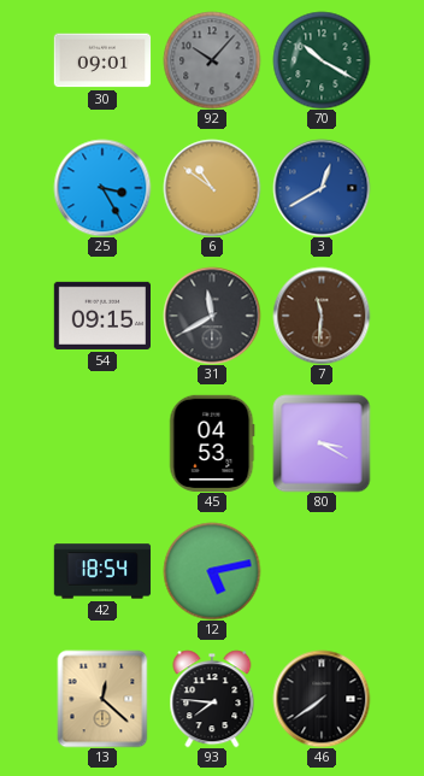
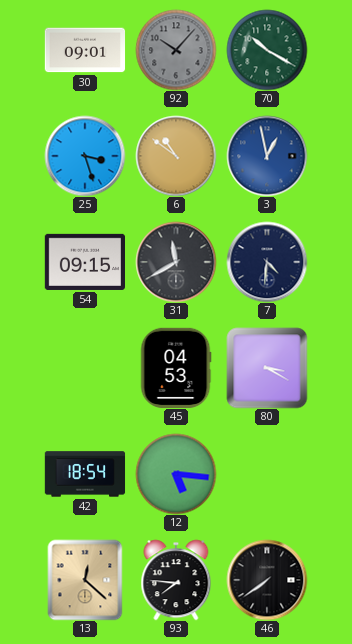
25: 3:25 -> 3:27
3: 12:40 -> 12:58
7: 11:31 -> 4:31
7 dial: brown -> navy
12: 5:13 -> 5:16
